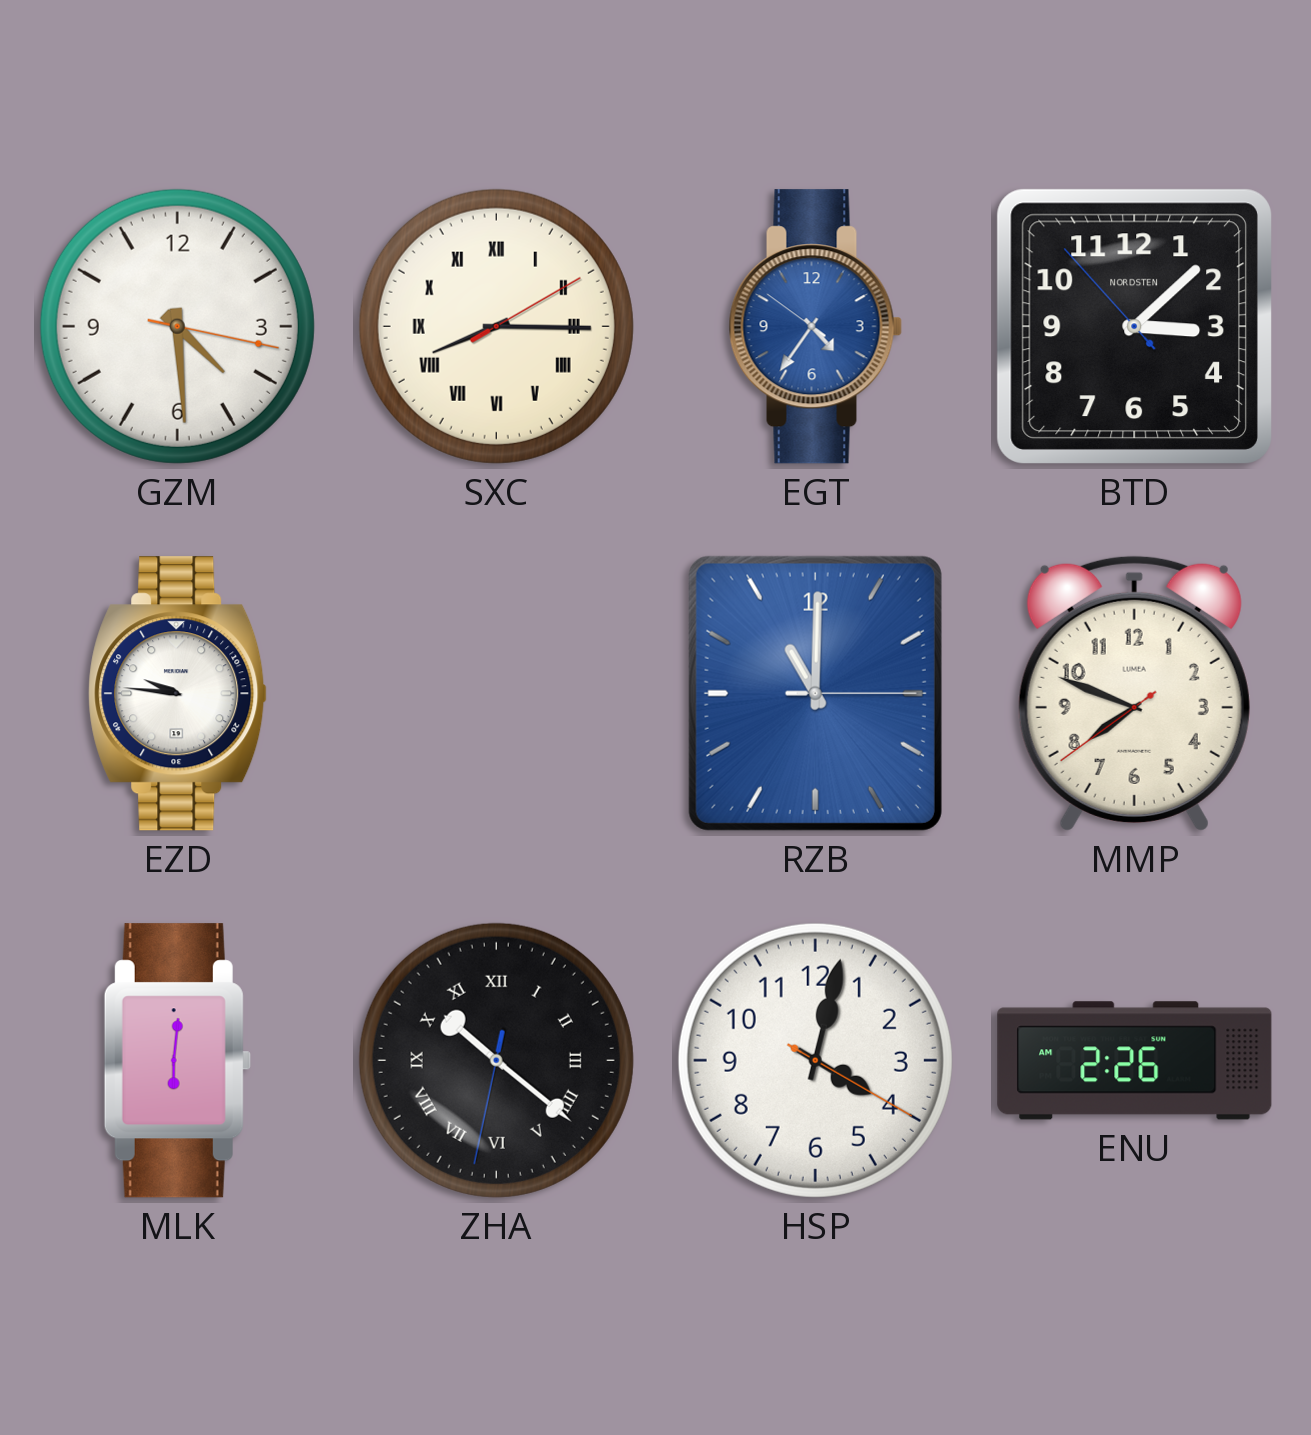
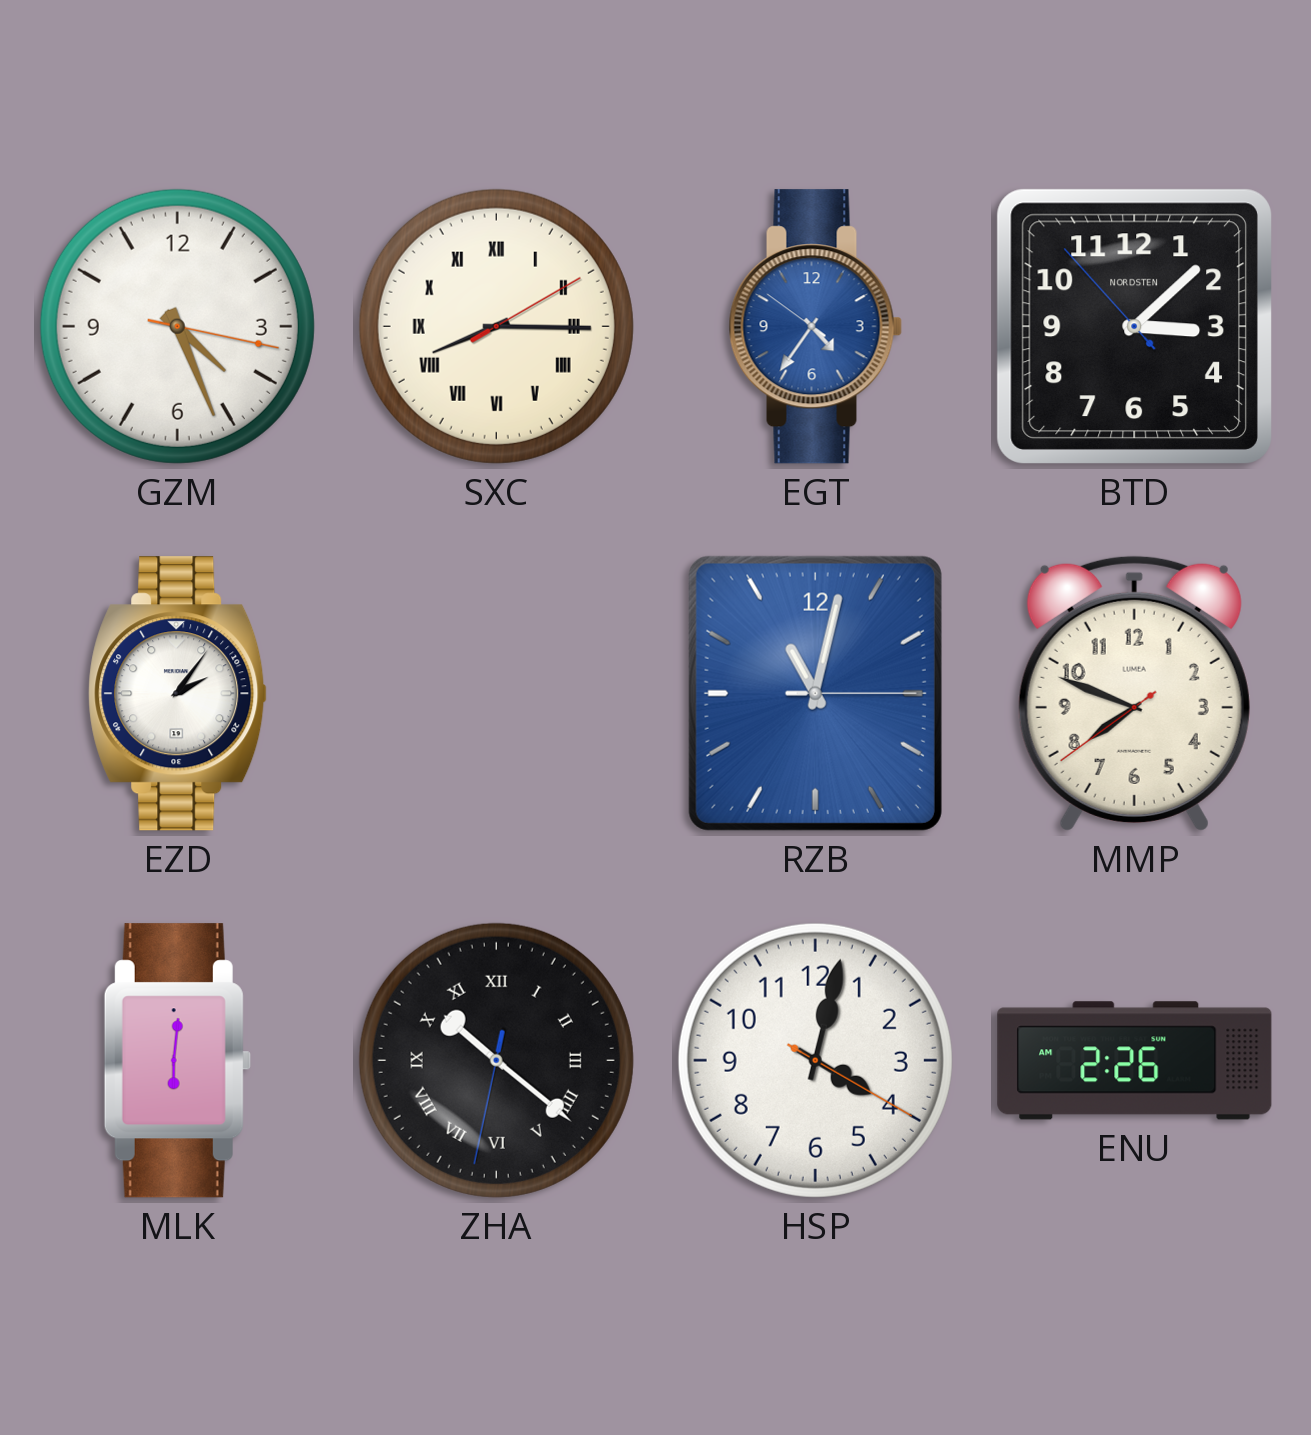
GZM: 4:29 -> 4:26
EZD: 9:46 -> 2:06
RZB: 11:00 -> 11:02
